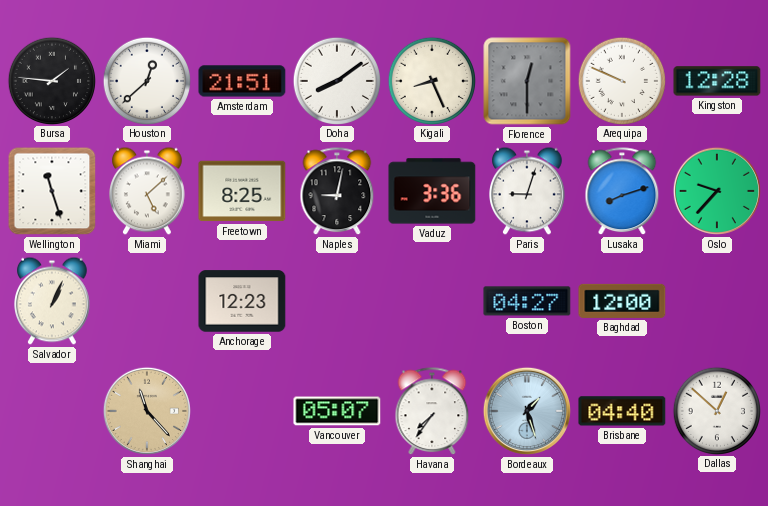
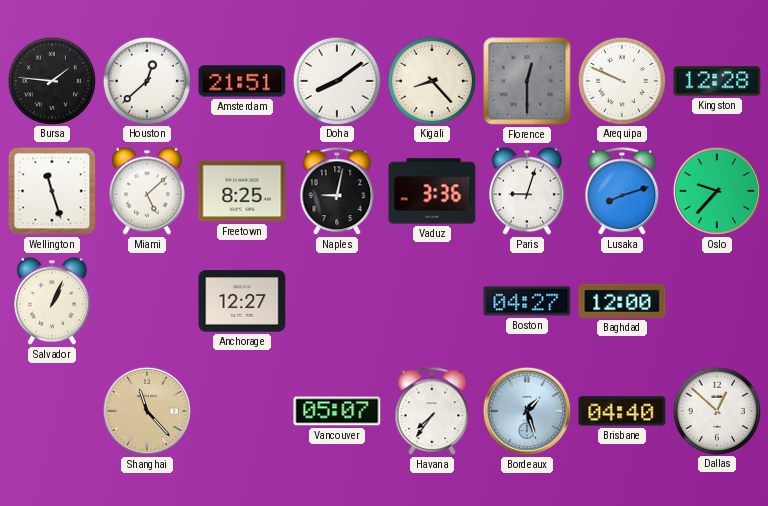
Kigali: 8:26 -> 8:23
Anchorage: 12:23 -> 12:27
